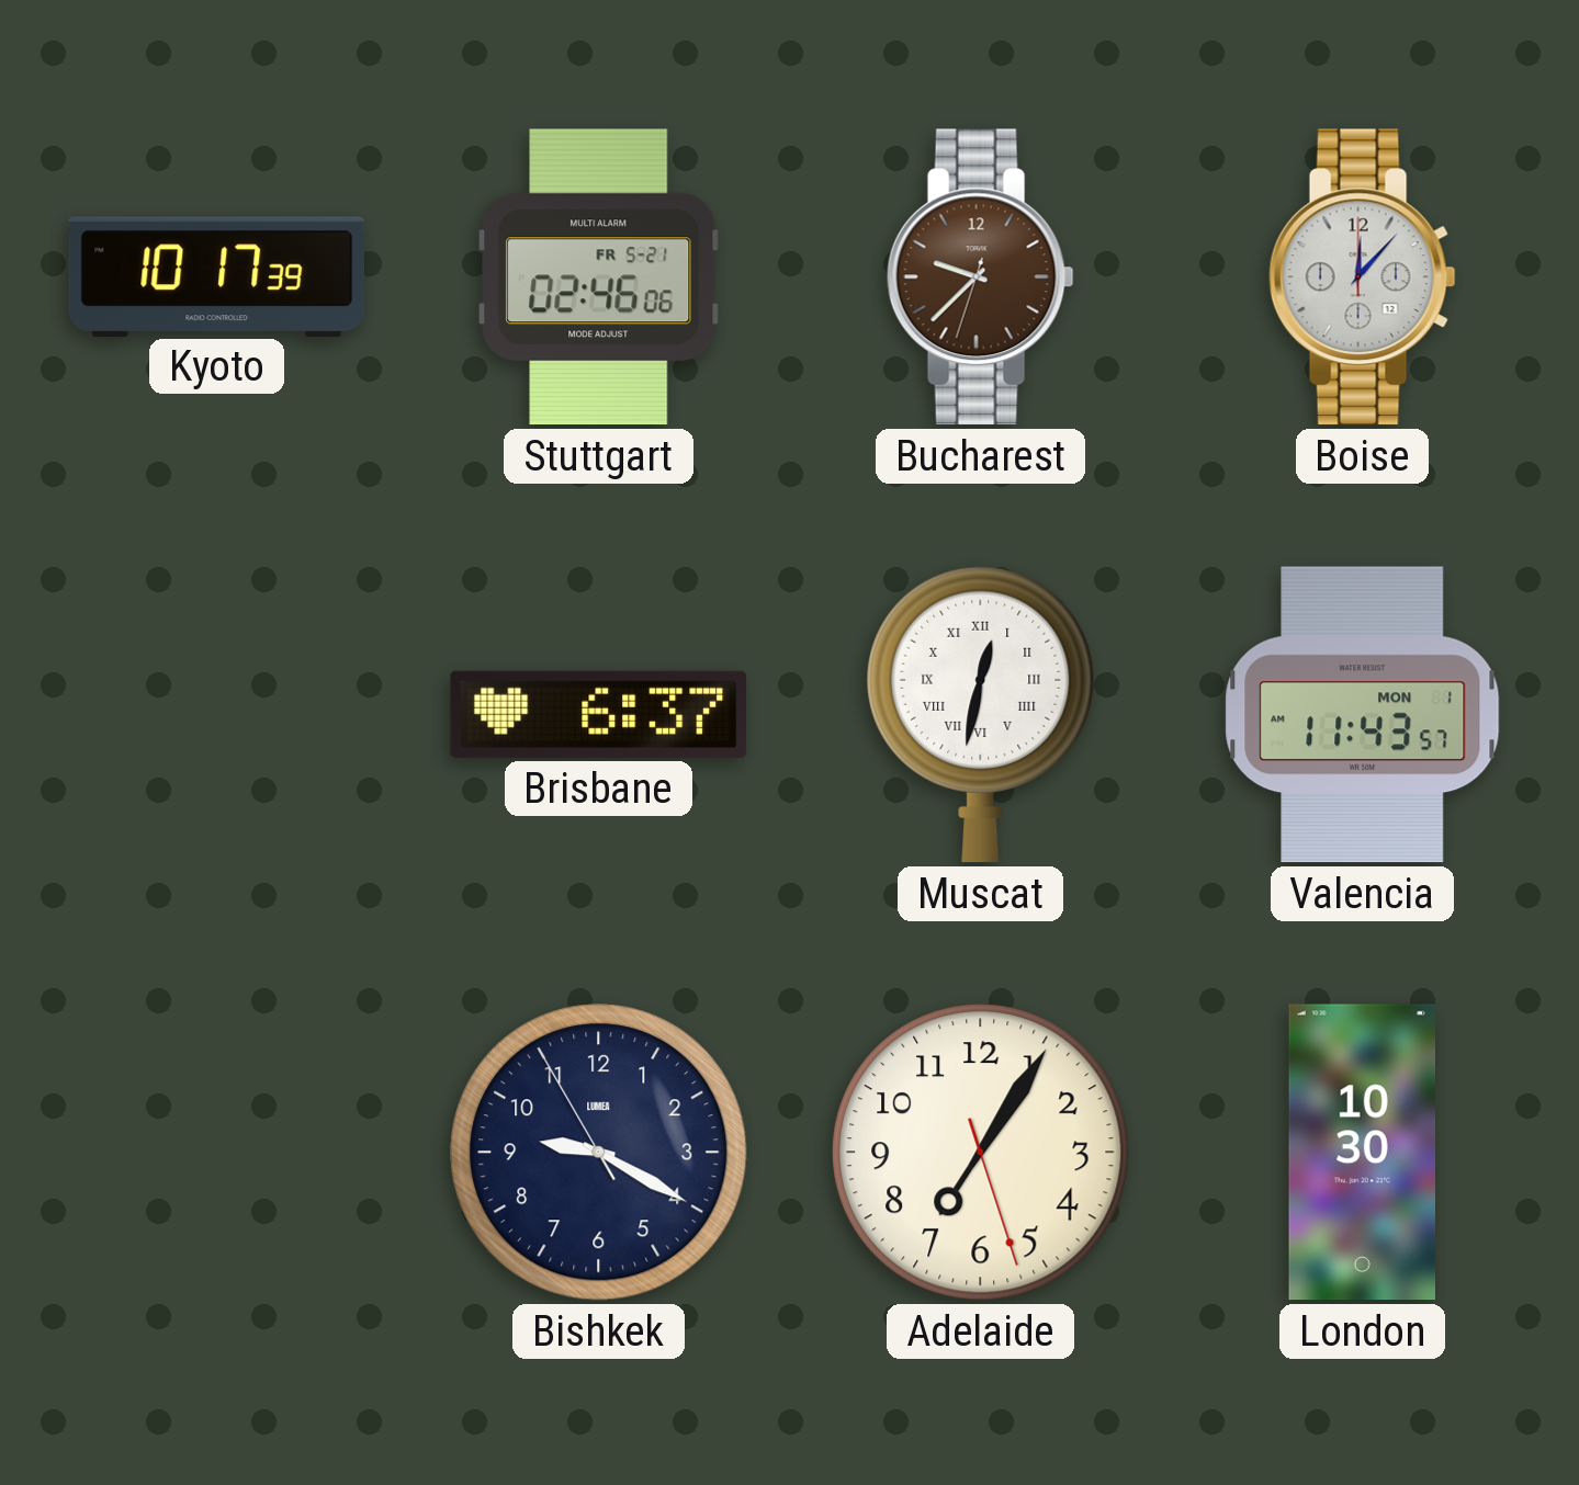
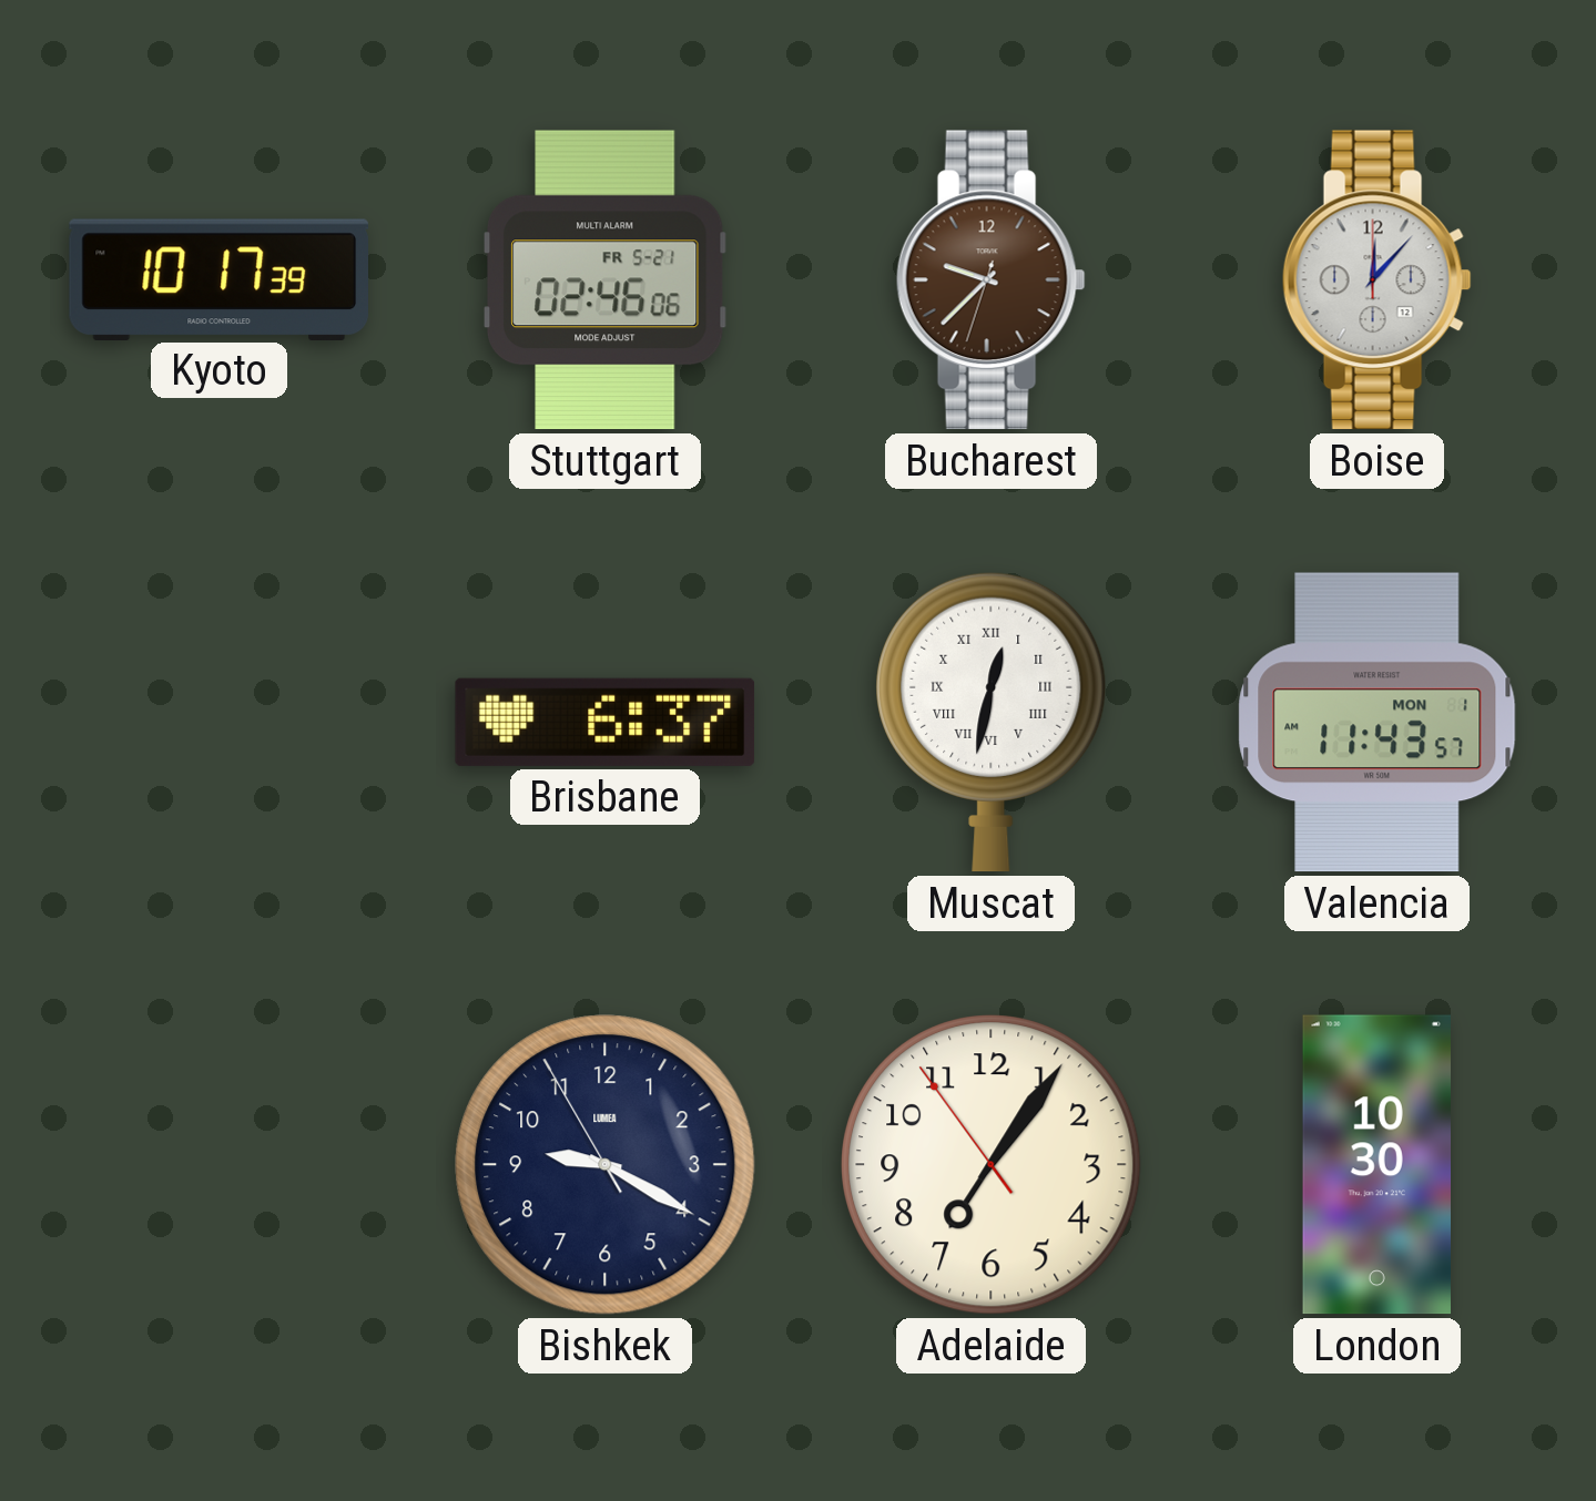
Adelaide: 7:05:27 -> 7:05:54
